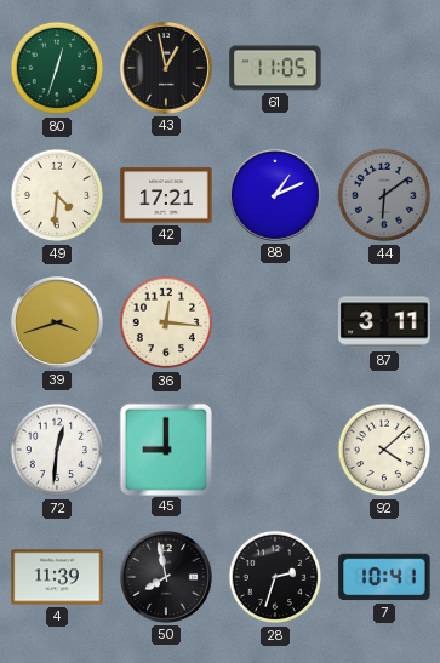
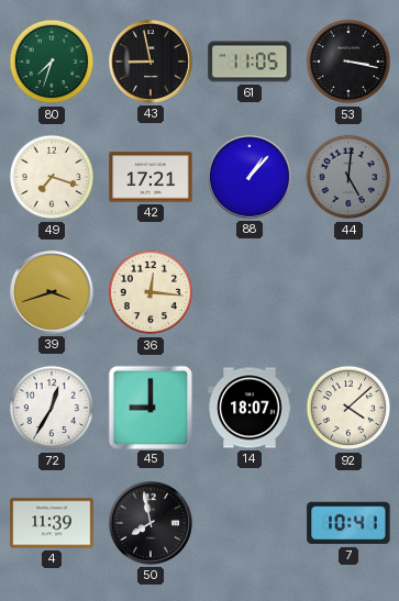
80: 12:33 -> 7:33
43: 12:58 -> 8:58
53: none -> 3:17
49: 4:31 -> 7:18
88: 1:11 -> 1:07
44: 6:09 -> 5:01
87: 3:11 -> none
72: 12:31 -> 12:35
14: none -> 18:07
28: 2:33 -> none
